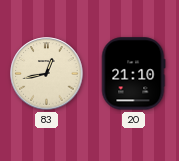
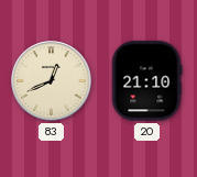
83: 12:43 -> 12:41
